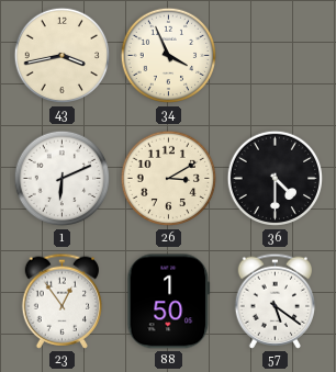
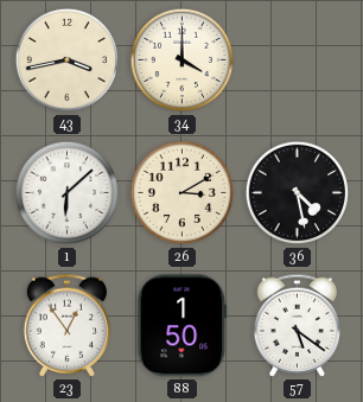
34: 3:56 -> 4:00
1: 6:11 -> 6:08
36: 4:30 -> 4:28
